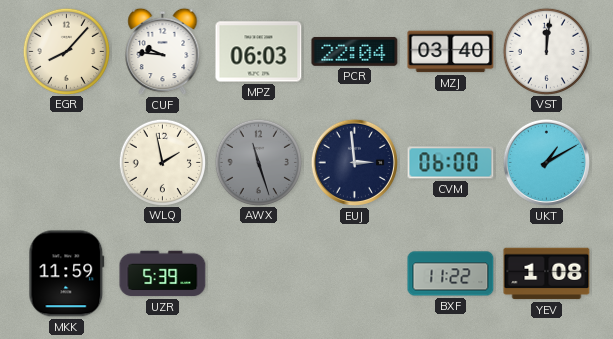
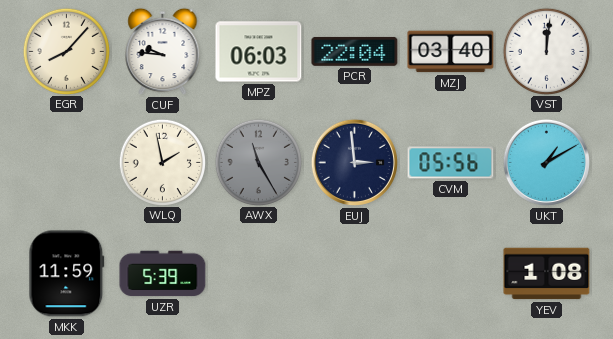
AWX: 11:27 -> 11:25
CVM: 06:00 -> 05:56
BXF: 11:22 -> none
